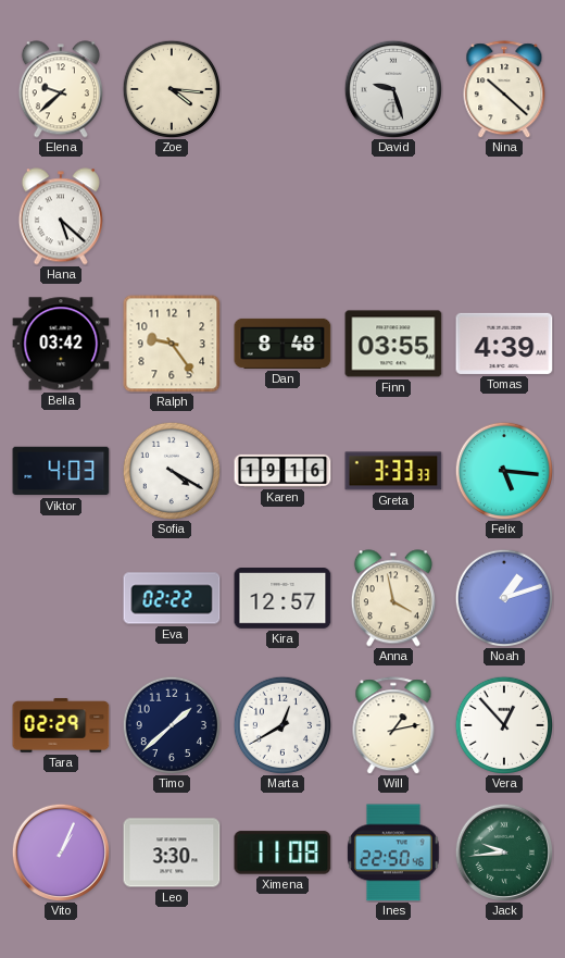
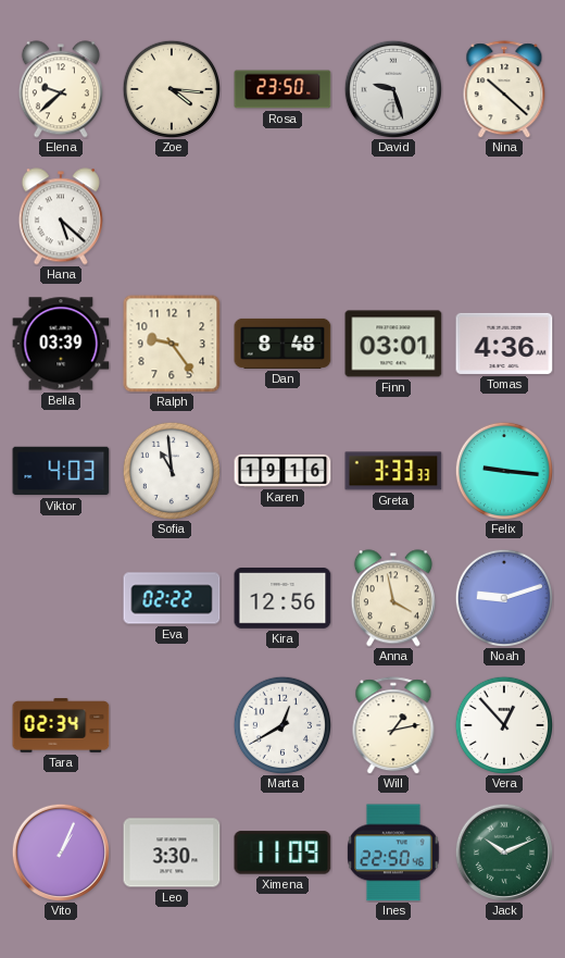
Rosa: none -> 23:50
Bella: 03:42 -> 03:39
Finn: 03:55 -> 03:01
Tomas: 4:39 -> 4:36
Sofia: 4:20 -> 10:59
Felix: 5:16 -> 9:16
Kira: 12:57 -> 12:56
Noah: 1:12 -> 9:12
Tara: 02:29 -> 02:34
Timo: 1:38 -> none
Ximena: 11:08 -> 11:09
Jack: 9:44 -> 10:11
